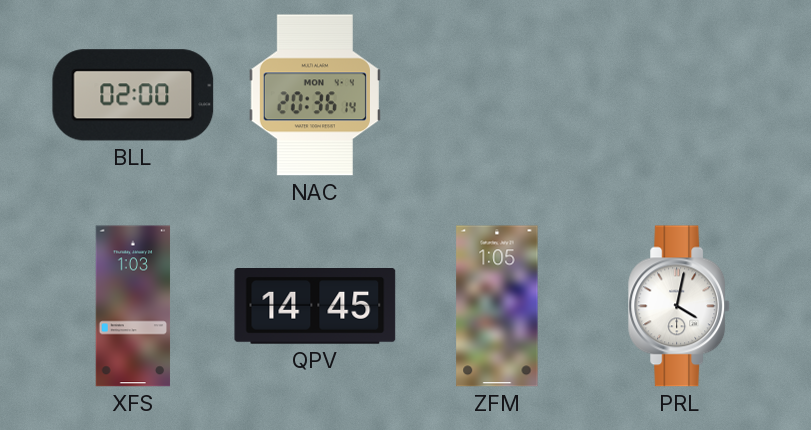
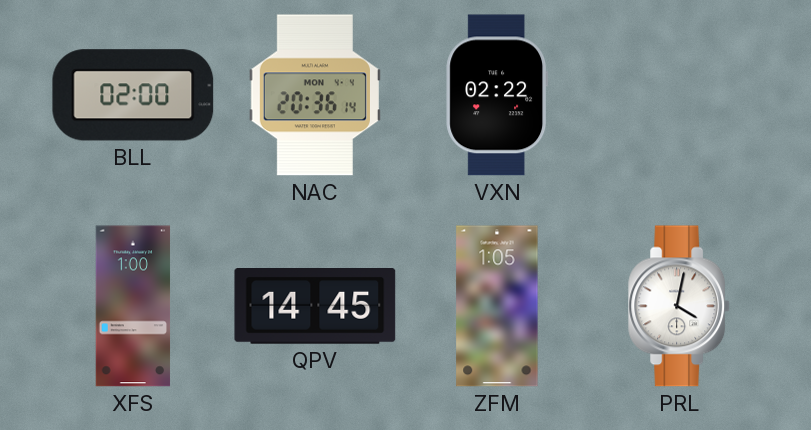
VXN: none -> 02:22
XFS: 1:03 -> 1:00
